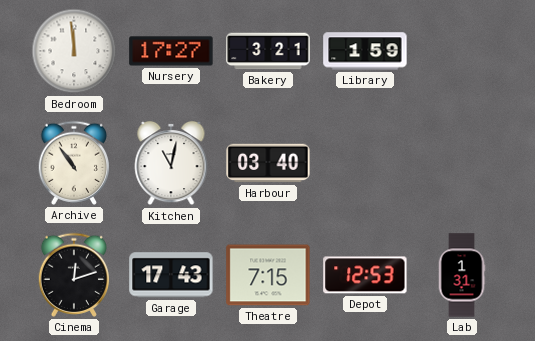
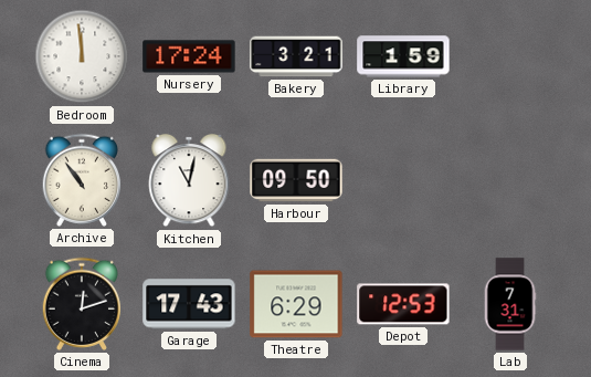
Nursery: 17:27 -> 17:24
Harbour: 03:40 -> 09:50
Theatre: 7:15 -> 6:29
Lab: 1:31 -> 7:31
